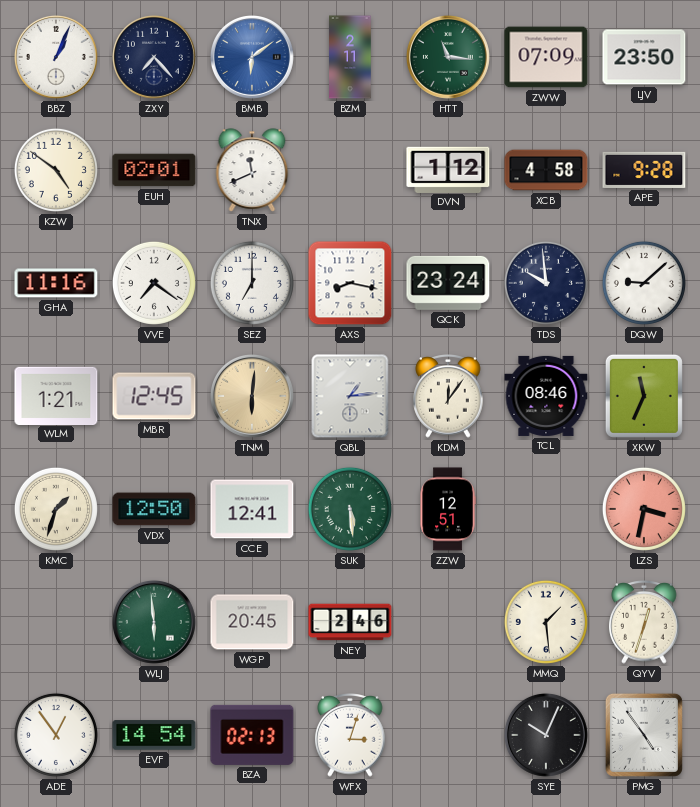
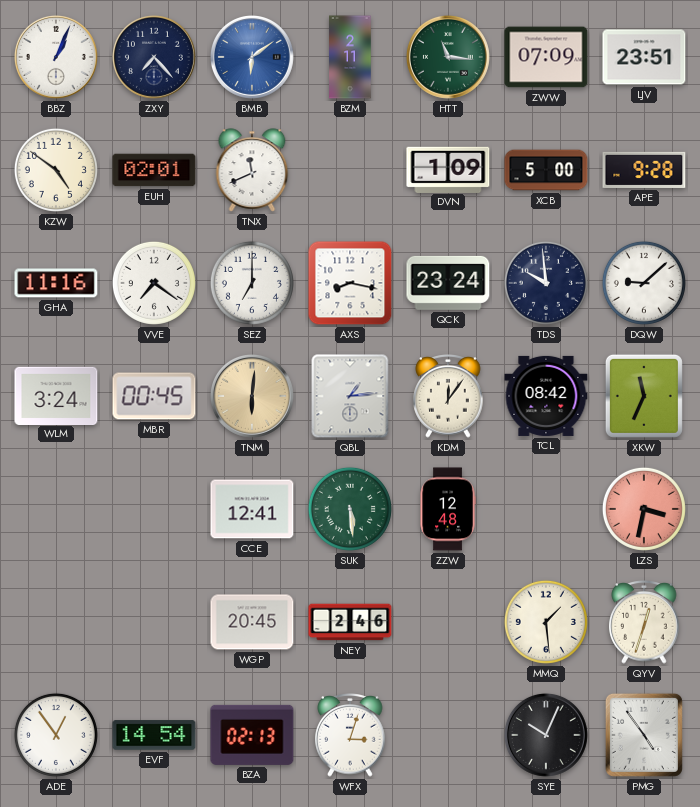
LJV: 23:50 -> 23:51
DVN: 1:12 -> 1:09
XCB: 4:58 -> 5:00
WLM: 1:21 -> 3:24
MBR: 12:45 -> 00:45
TCL: 08:46 -> 08:42
KMC: 1:33 -> none
VDX: 12:50 -> none
ZZW: 12:51 -> 12:48
WLJ: 5:59 -> none
